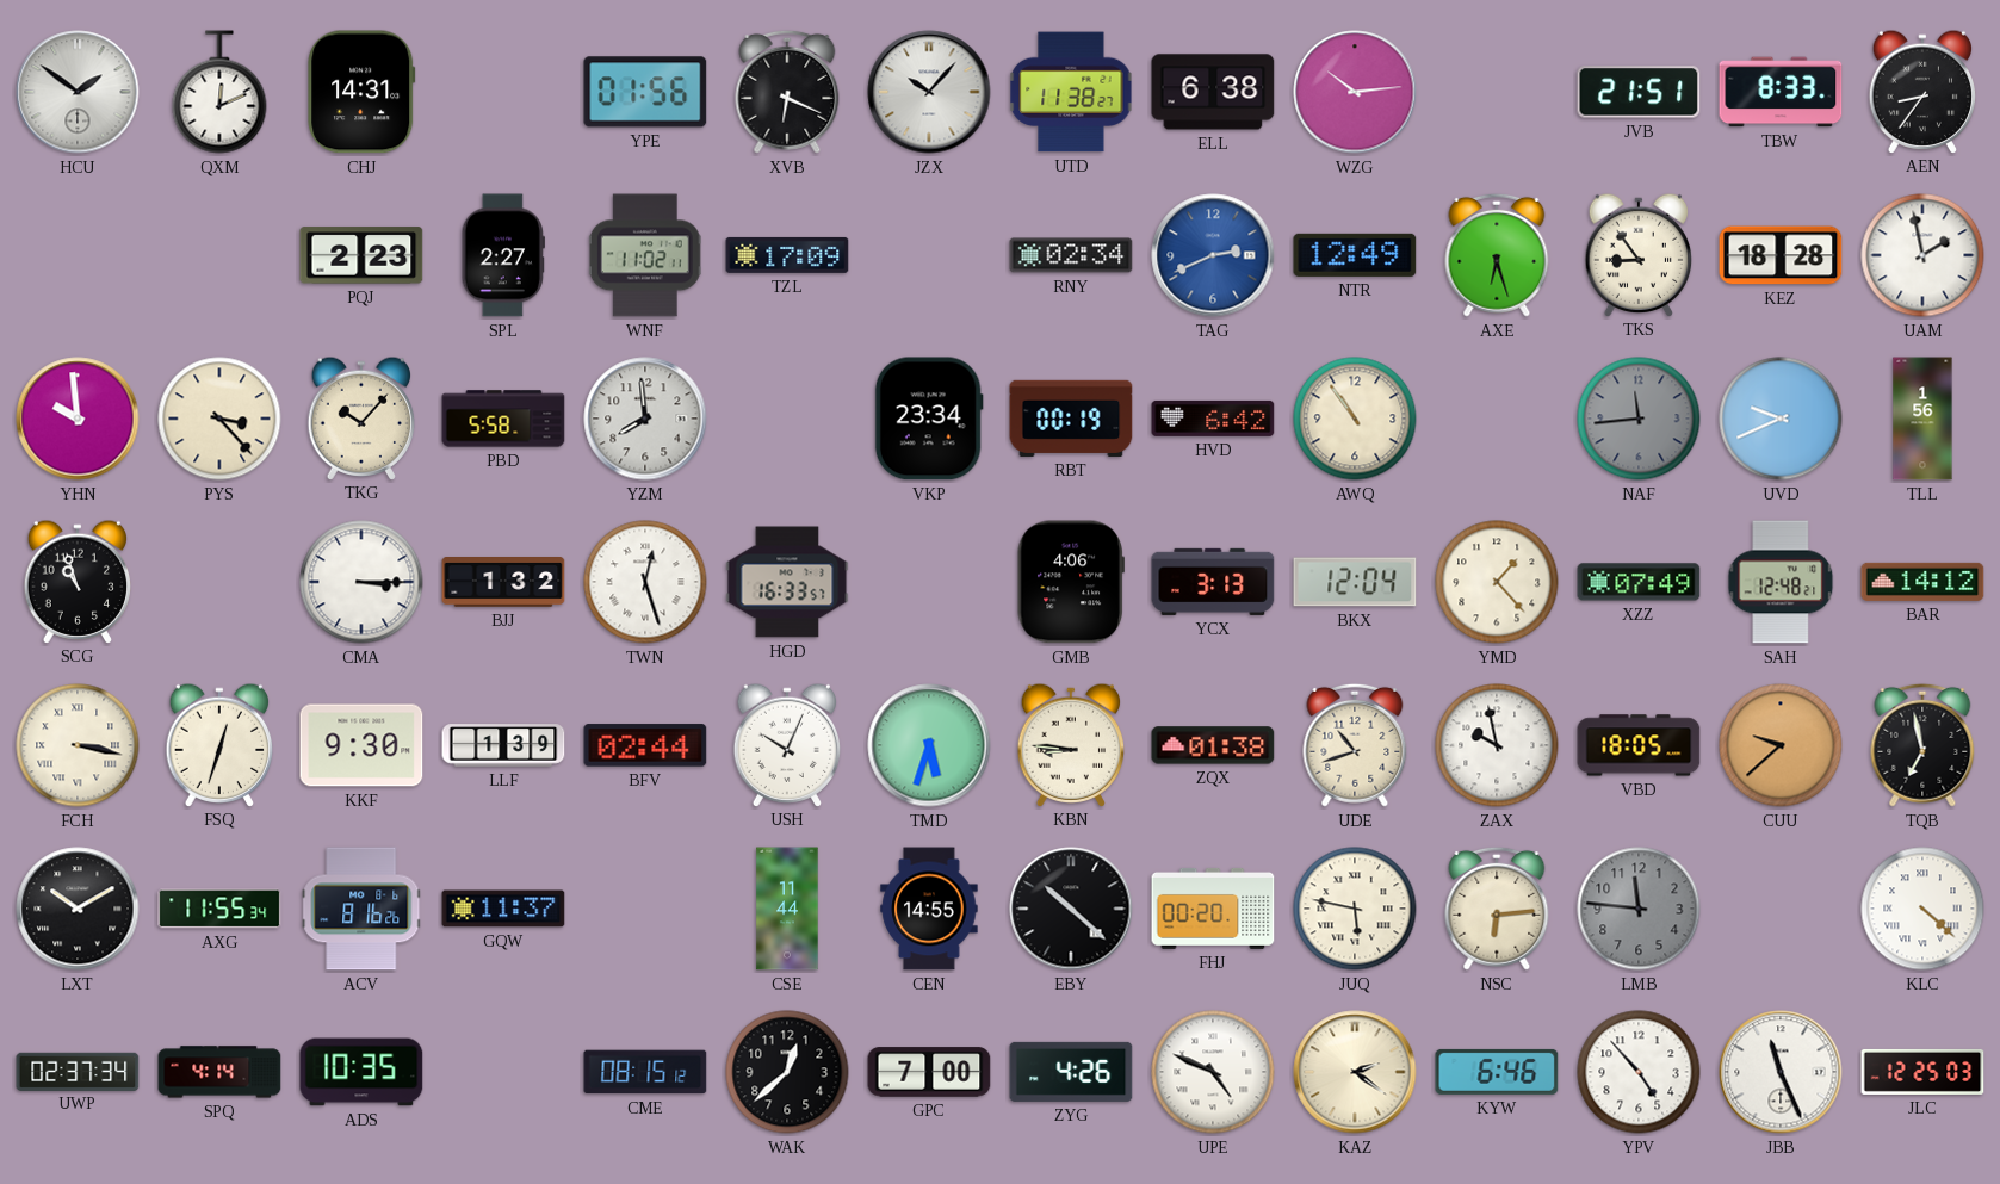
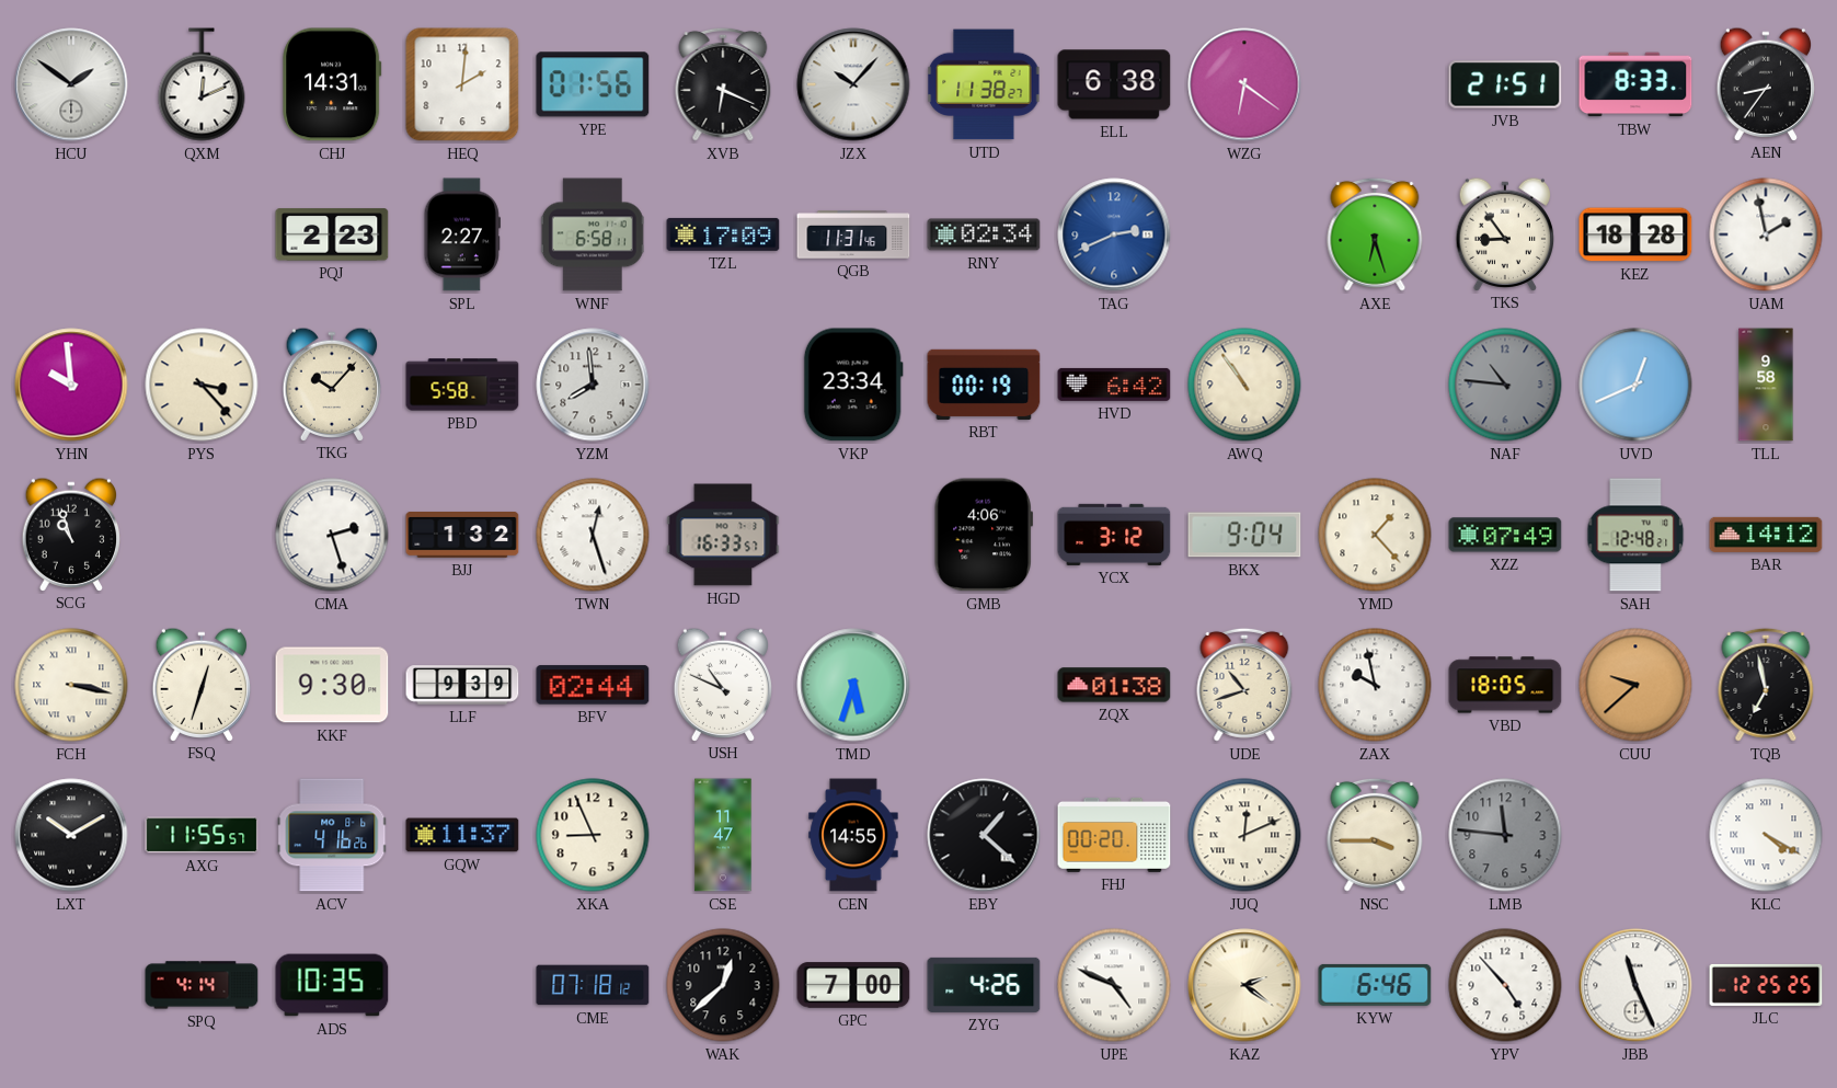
HEQ: none -> 2:01
WZG: 10:14 -> 6:21
WNF: 11:02 -> 6:58
QGB: none -> 11:31
NTR: 12:49 -> none
NAF: 11:44 -> 10:46
UVD: 9:41 -> 12:41
TLL: 1:56 -> 9:58
CMA: 3:15 -> 2:27
YCX: 3:13 -> 3:12
BKX: 12:04 -> 9:04
LLF: 1:39 -> 9:39
USH: 10:04 -> 10:49
KBN: 8:46 -> none
AXG: 11:55:34 -> 11:55:57
ACV: 8:16 -> 4:16
XKA: none -> 8:56
CSE: 11:44 -> 11:47
EBY: 10:22 -> 1:22
JUQ: 5:47 -> 12:11
NSC: 6:14 -> 3:45
KLC: 4:22 -> 4:20
UWP: 02:37 -> none
CME: 08:15 -> 07:18
JLC: 12:25:03 -> 12:25:25
